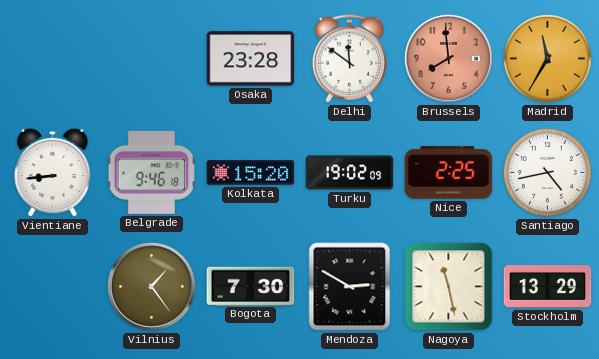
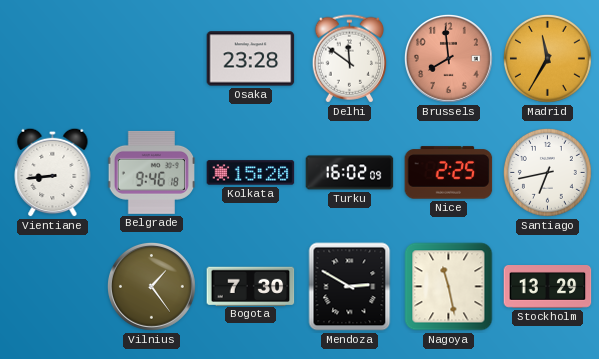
Turku: 19:02 -> 16:02
Santiago: 4:43 -> 6:43
